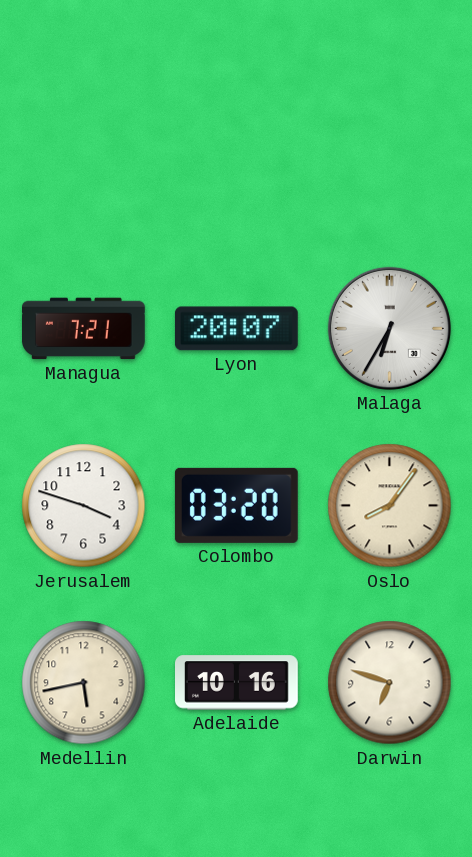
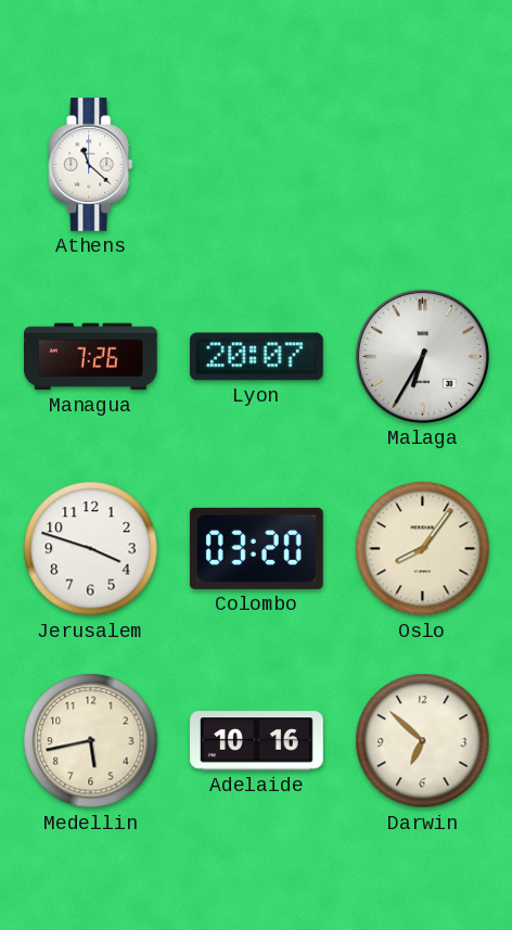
Athens: none -> 11:22
Managua: 7:21 -> 7:26
Darwin: 6:48 -> 6:52
